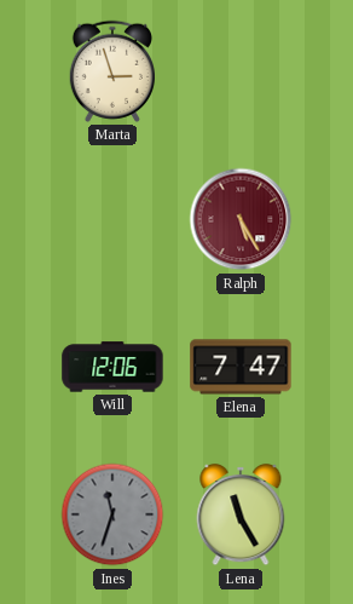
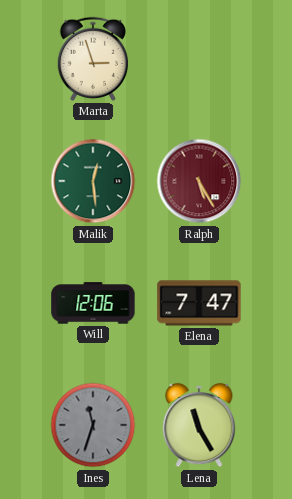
Malik: none -> 12:29
